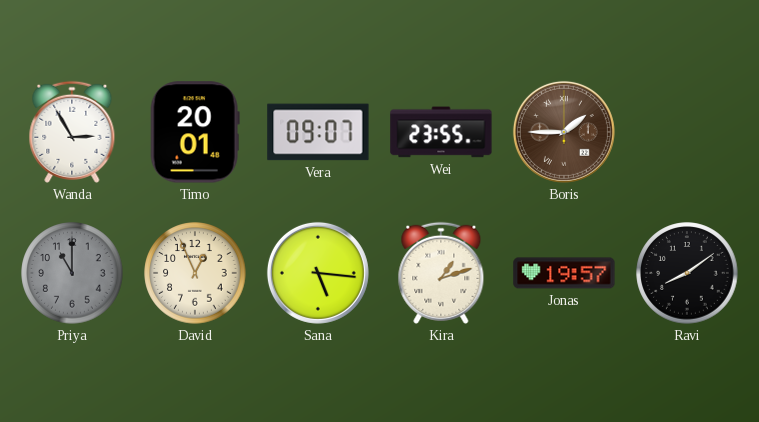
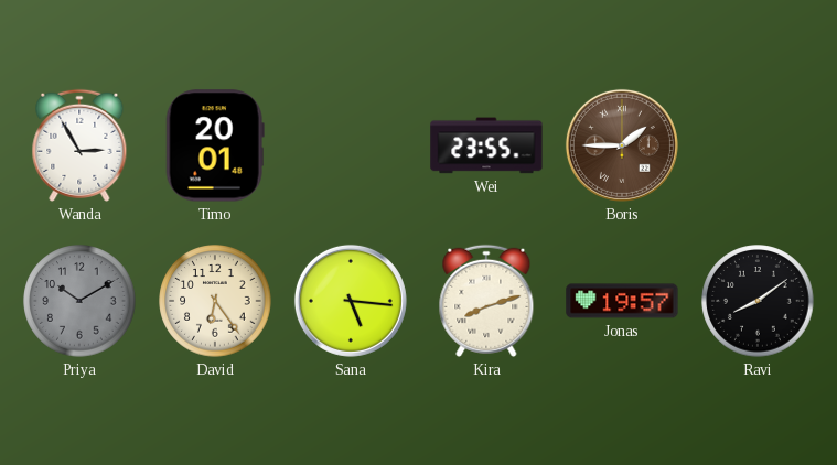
Vera: 09:07 -> none
Priya: 11:00 -> 10:10
David: 12:56 -> 6:24
Kira: 1:12 -> 8:12
